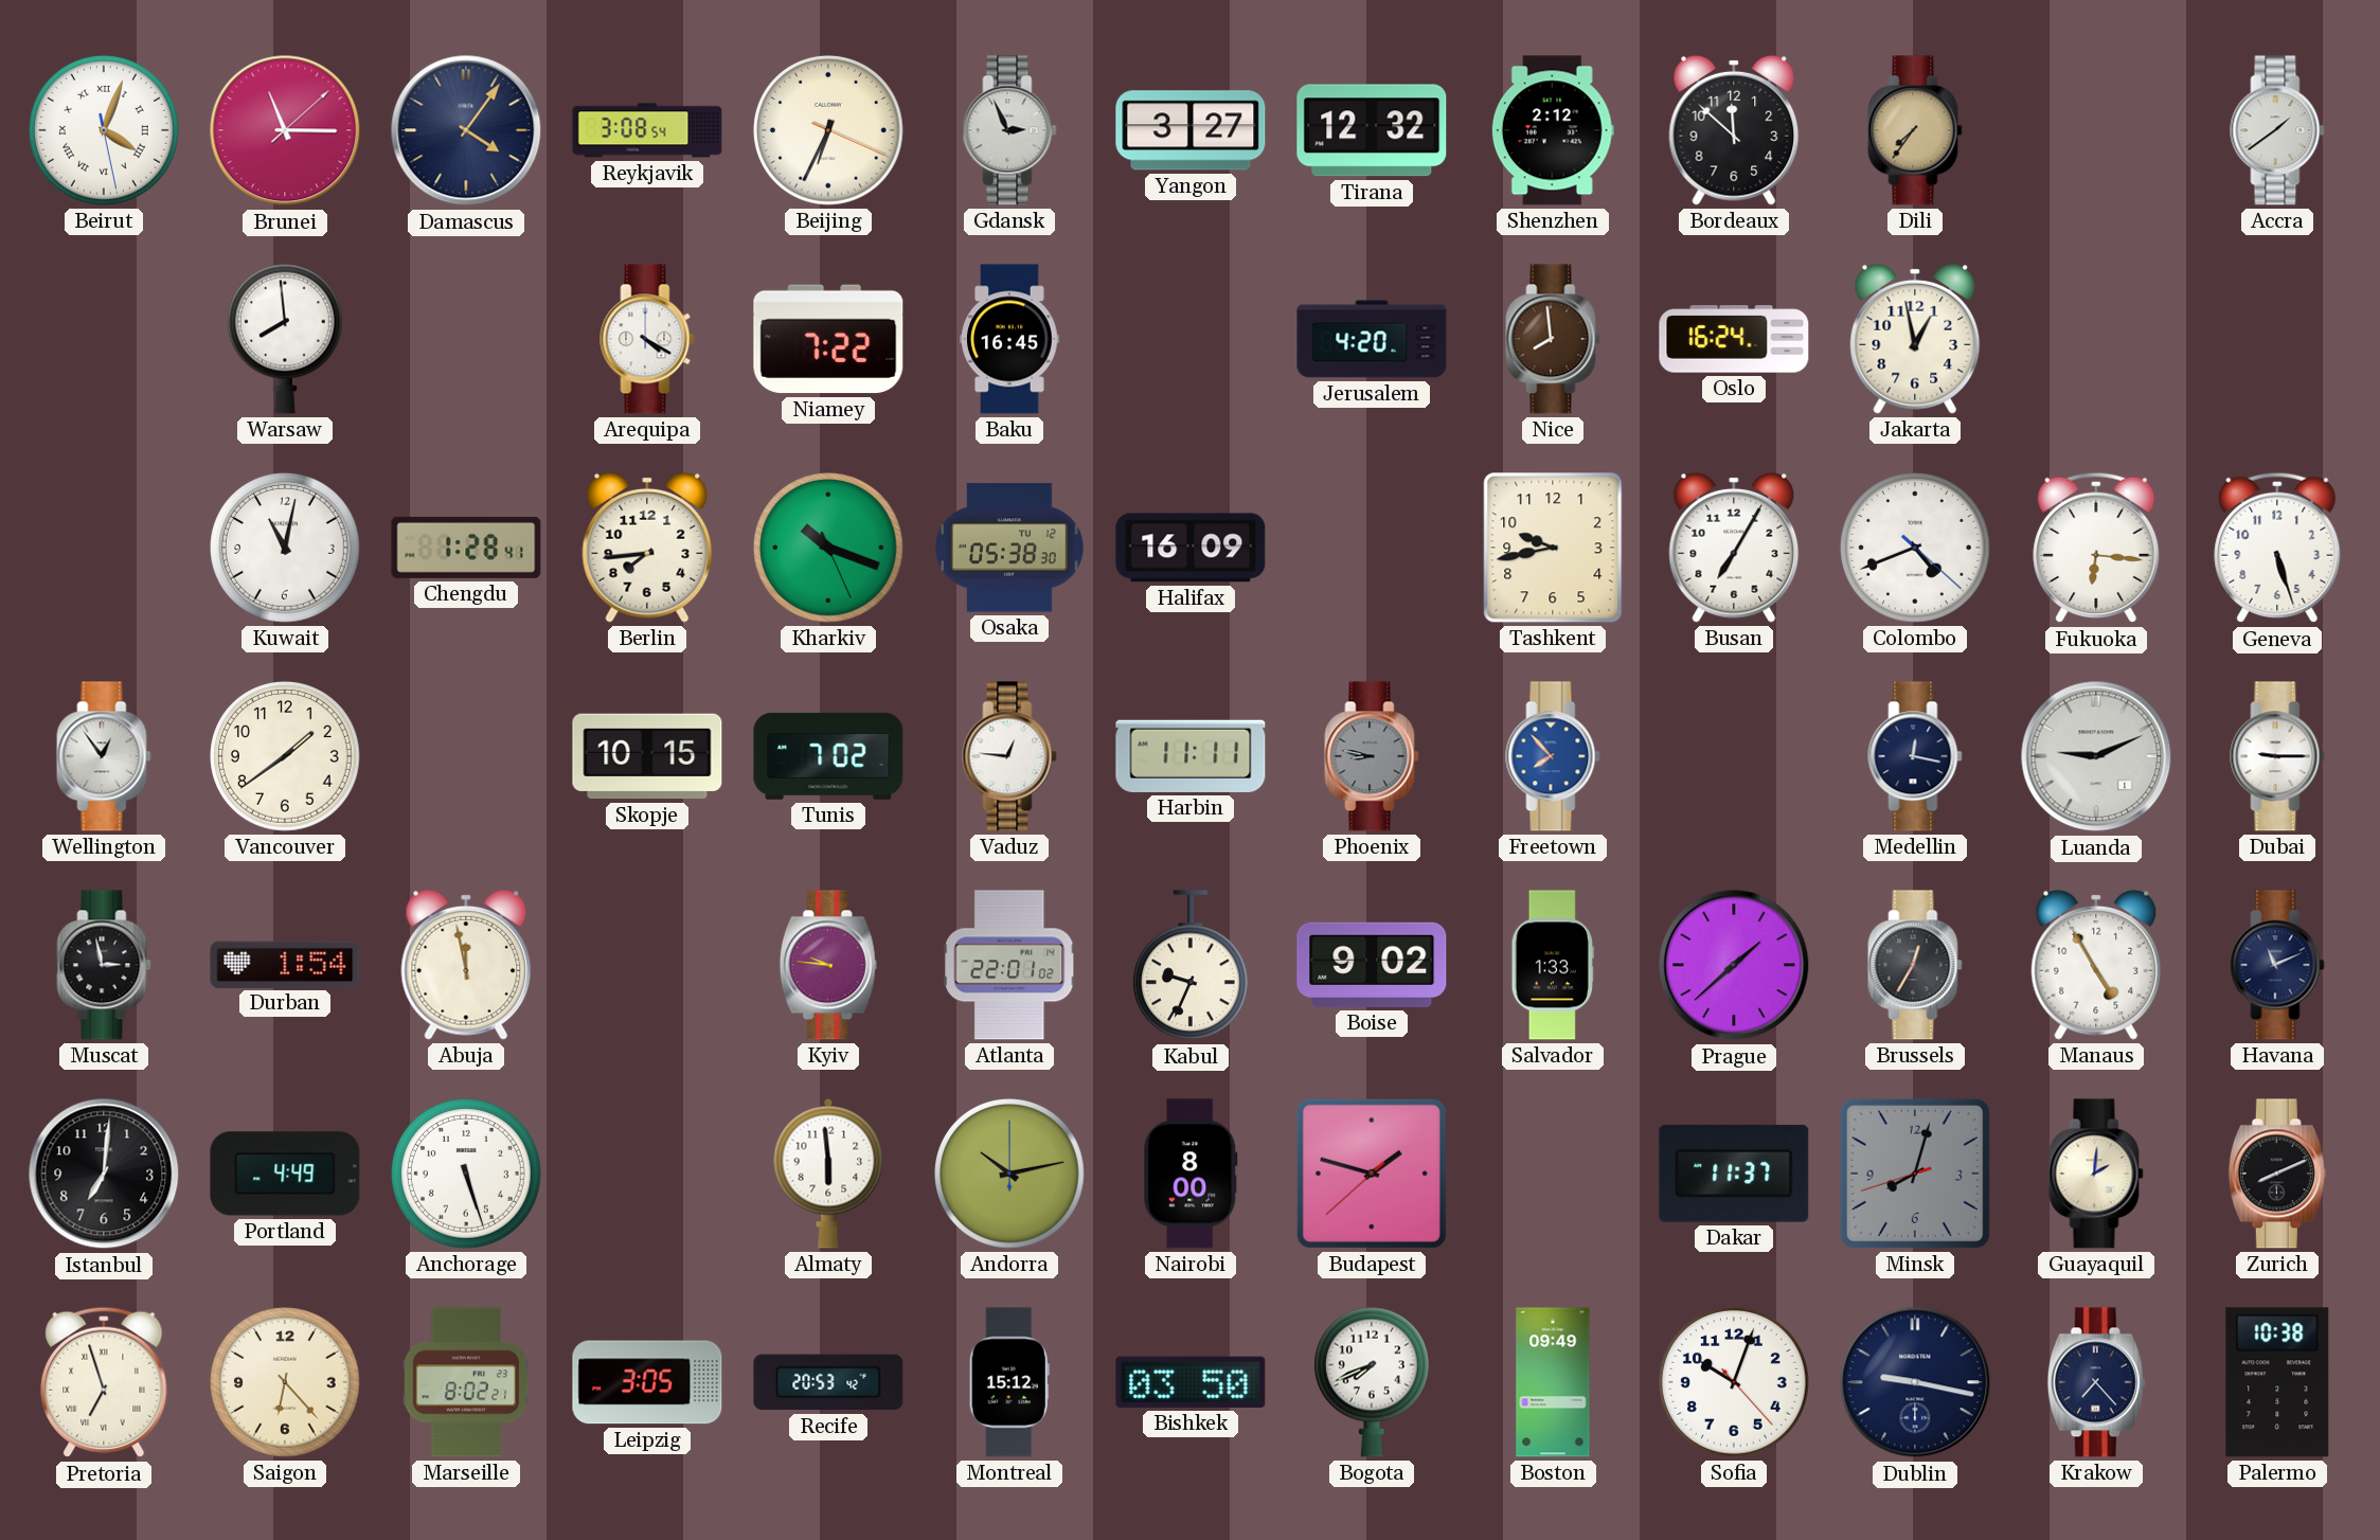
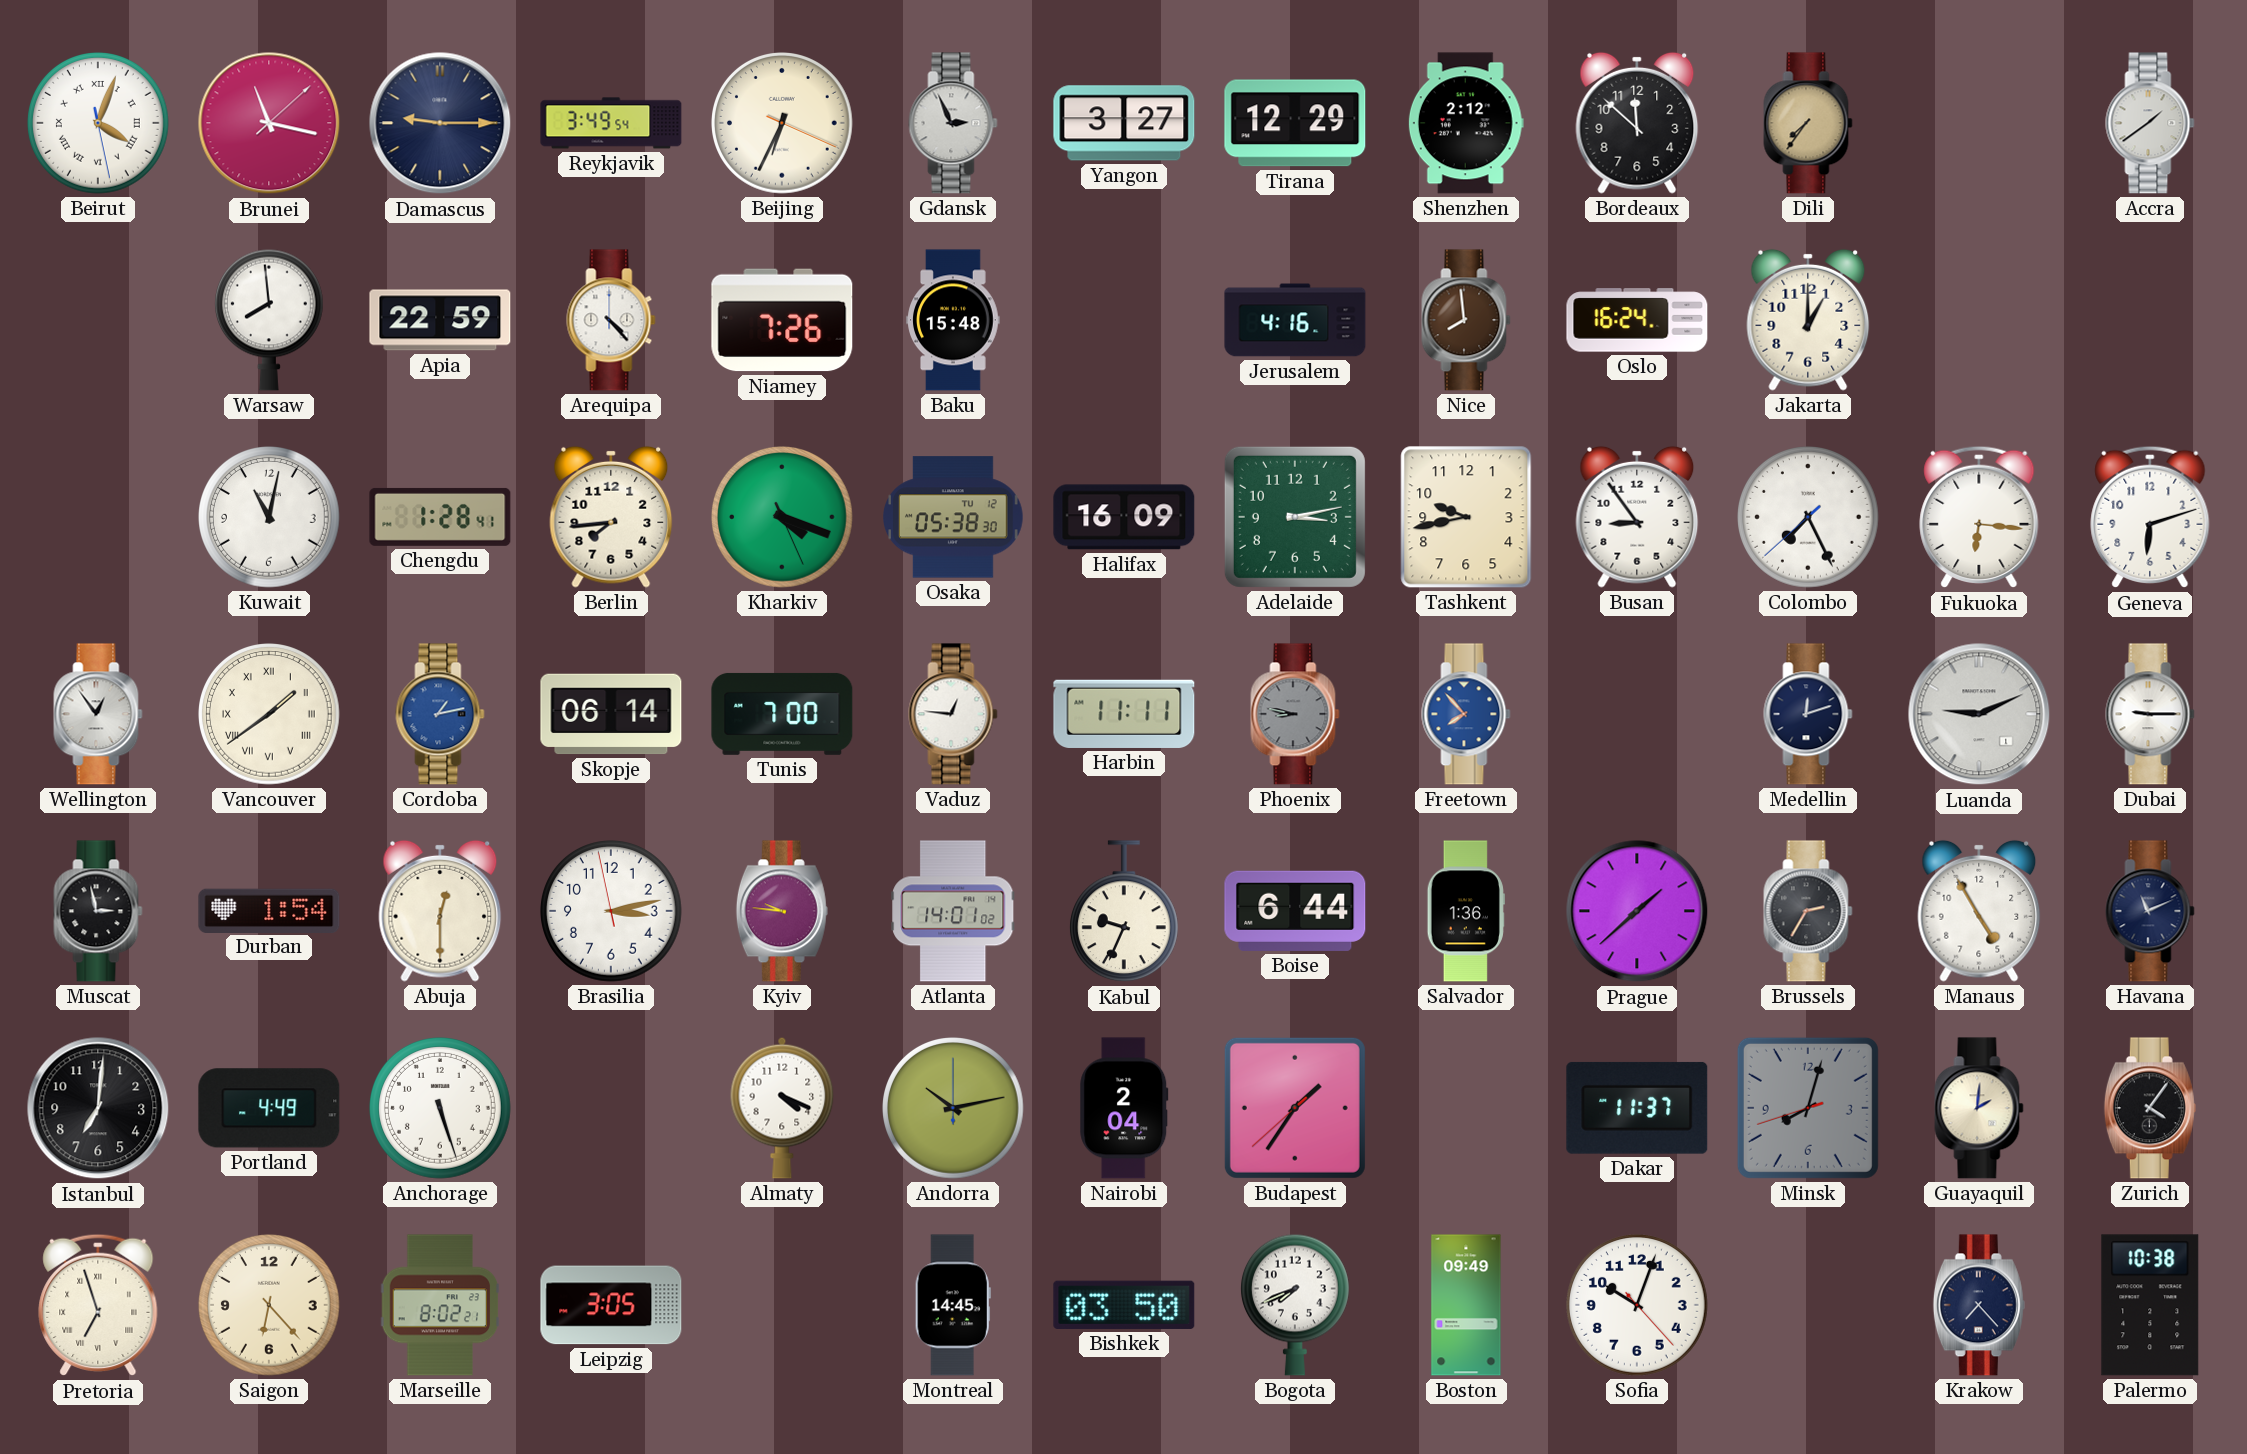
Brunei: 11:15 -> 11:17
Damascus: 4:06 -> 9:15
Reykjavik: 3:08 -> 3:49
Tirana: 12:32 -> 12:29
Apia: none -> 22:59
Arequipa: 4:20 -> 4:23
Niamey: 7:22 -> 7:26
Baku: 16:45 -> 15:48
Jerusalem: 4:20 -> 4:16
Jakarta: 12:58 -> 1:00
Kharkiv: 10:18 -> 4:18
Adelaide: none -> 3:13
Busan: 7:05 -> 8:54
Colombo: 4:41 -> 7:25
Geneva: 5:27 -> 6:12
Vancouver numerals: Arabic -> Roman
Cordoba: none -> 1:13
Skopje: 10:15 -> 06:14
Tunis: 7:02 -> 7:00
Medellin: 12:17 -> 12:12
Abuja: 11:58 -> 12:30
Brasilia: none -> 3:12
Atlanta: 22:01 -> 14:01
Boise: 9:02 -> 6:44
Salvador: 1:33 -> 1:36
Brussels: 12:35 -> 2:35
Almaty: 5:59 -> 4:19
Nairobi: 8:00 -> 2:04
Budapest: 1:47 -> 1:35
Zurich: 8:11 -> 4:06
Recife: 20:53 -> none
Montreal: 15:12 -> 14:45
Dublin: 9:17 -> none
